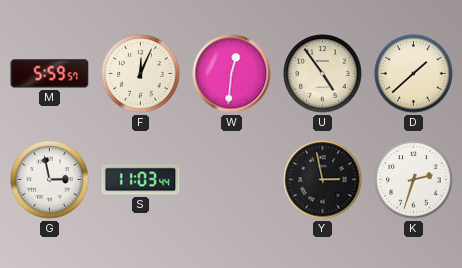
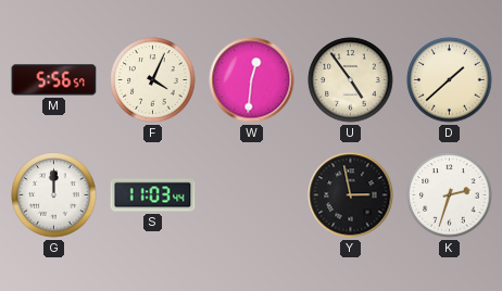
M: 5:59 -> 5:56
F: 12:04 -> 4:04
G: 2:58 -> 12:00
